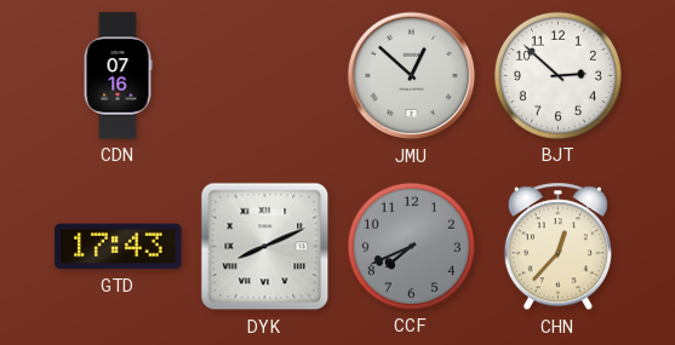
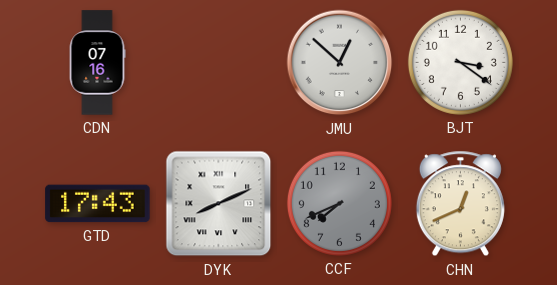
BJT: 2:52 -> 3:21
CHN: 12:37 -> 12:41
